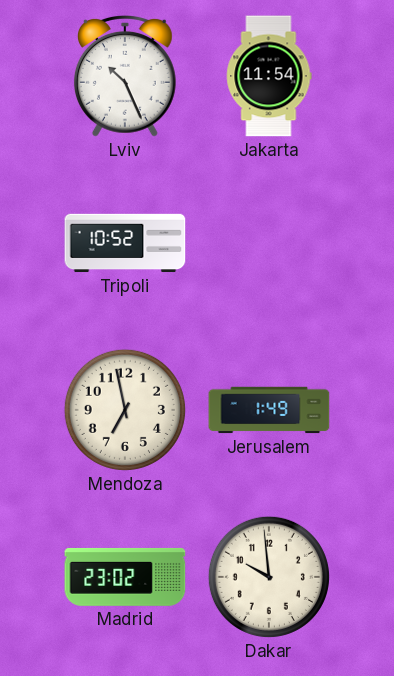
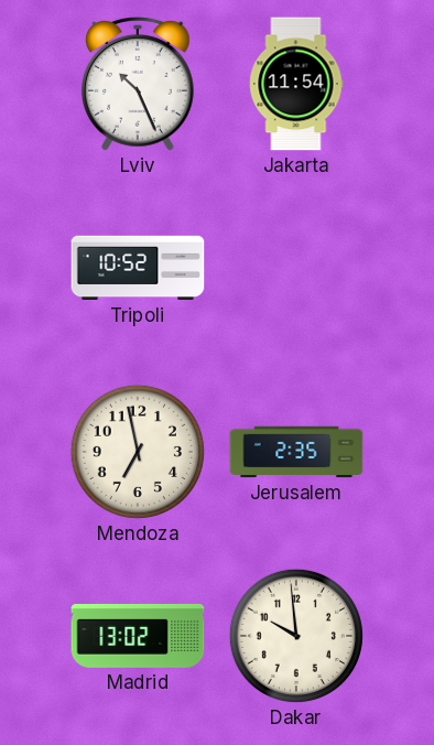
Jerusalem: 1:49 -> 2:35
Madrid: 23:02 -> 13:02
